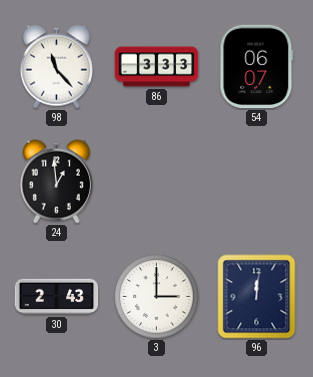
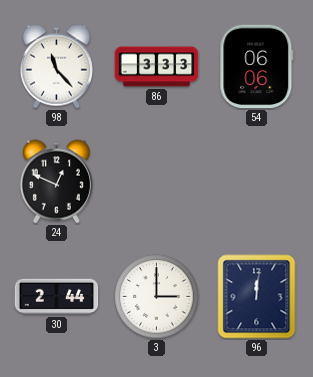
54: 06:07 -> 06:06
24: 12:59 -> 12:49
30: 2:43 -> 2:44
